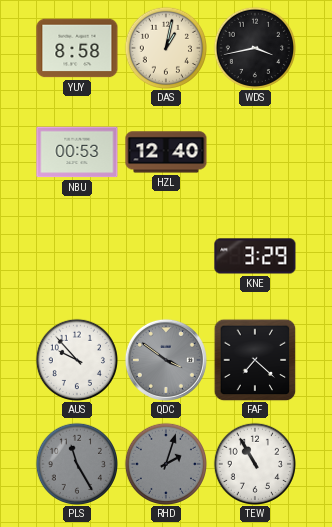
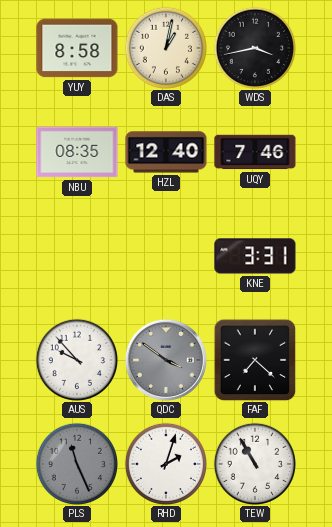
NBU: 00:53 -> 08:35
UQY: none -> 7:46
KNE: 3:29 -> 3:31
PLS: 11:25 -> 11:26
RHD dial: grey -> white
